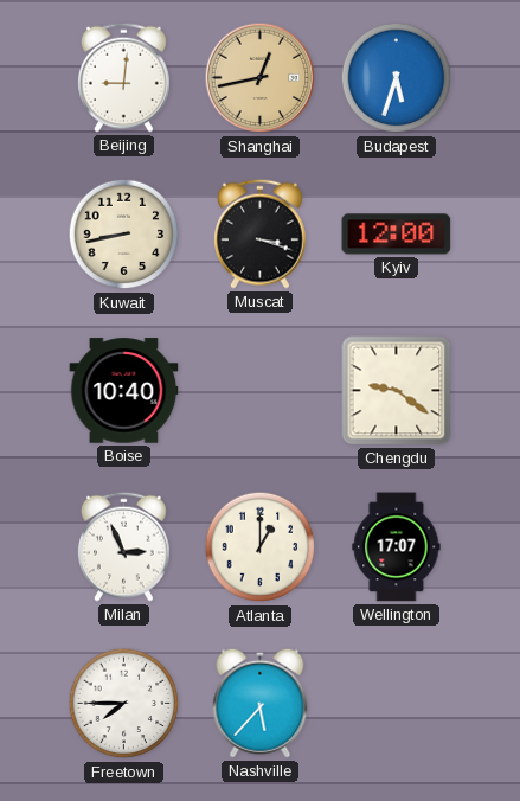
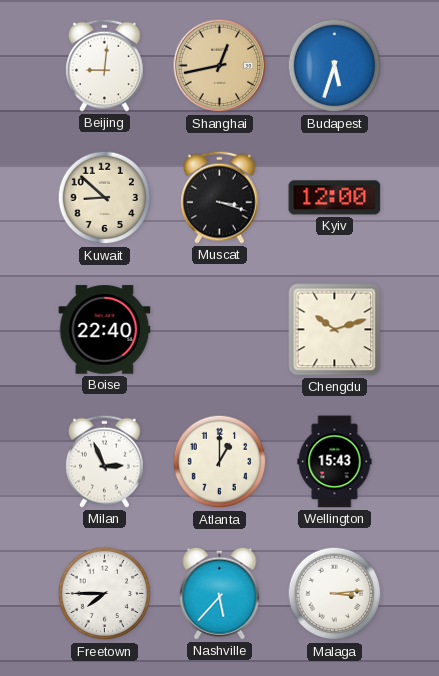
Kuwait: 8:43 -> 8:52
Boise: 10:40 -> 22:40
Chengdu: 9:21 -> 10:12
Wellington: 17:07 -> 15:43
Malaga: none -> 3:14
